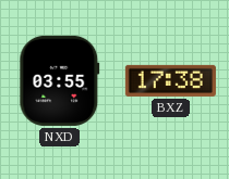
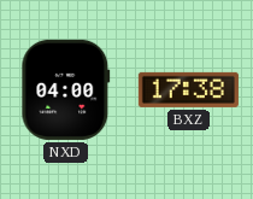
NXD: 03:55 -> 04:00
